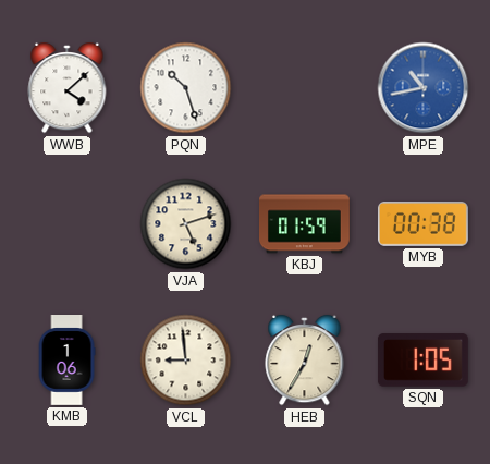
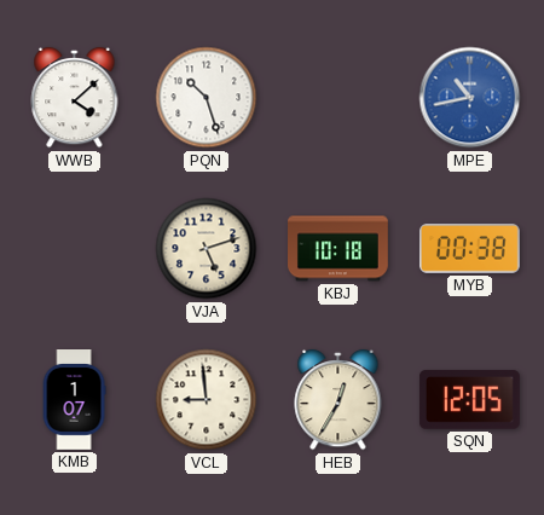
KBJ: 01:59 -> 10:18
KMB: 1:06 -> 1:07
SQN: 1:05 -> 12:05
